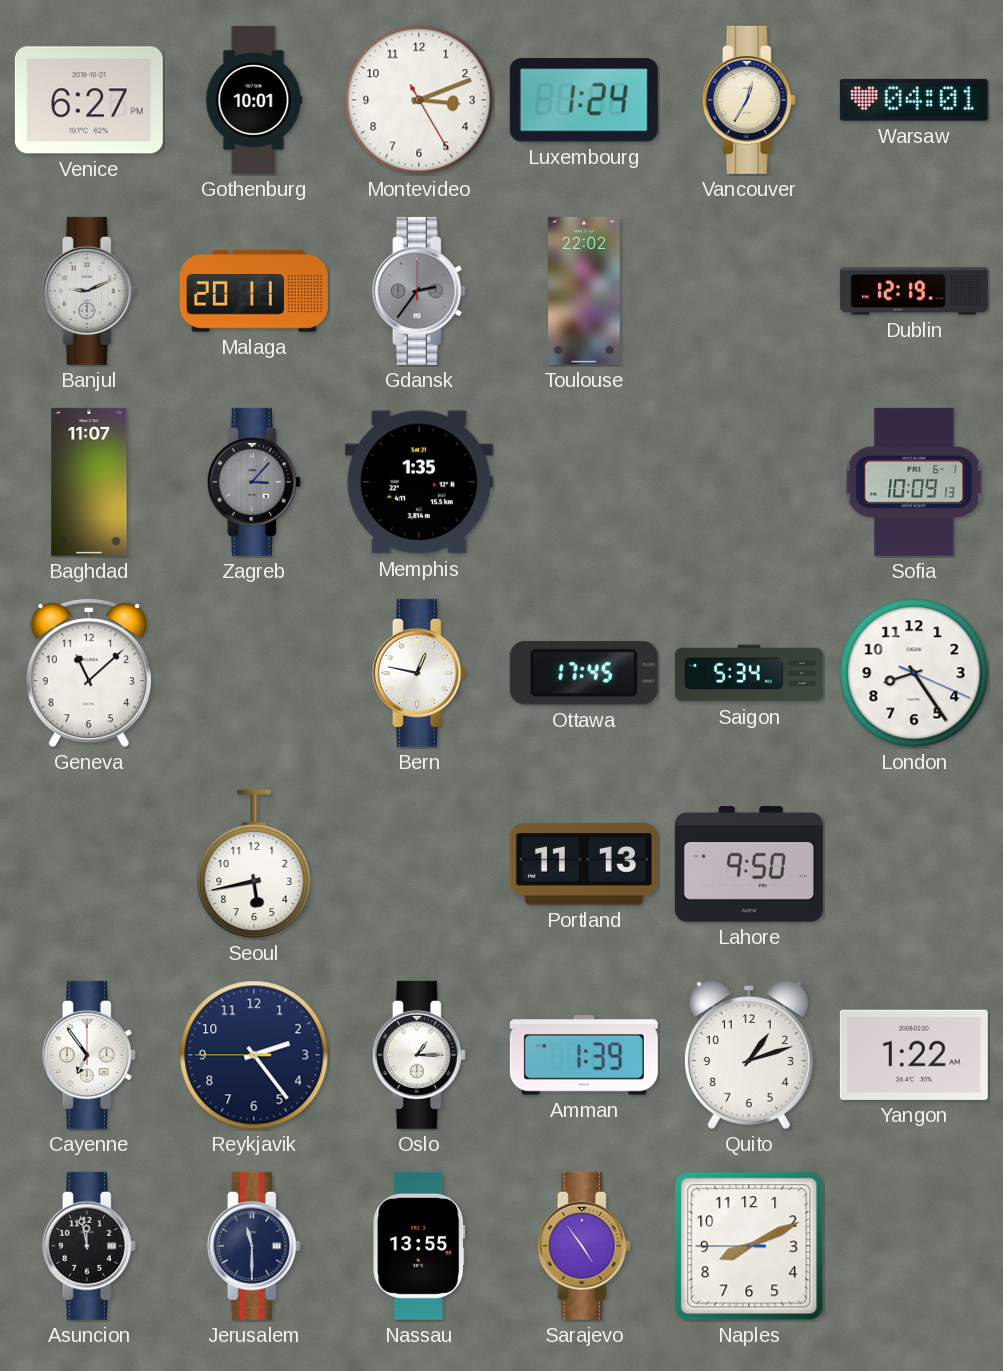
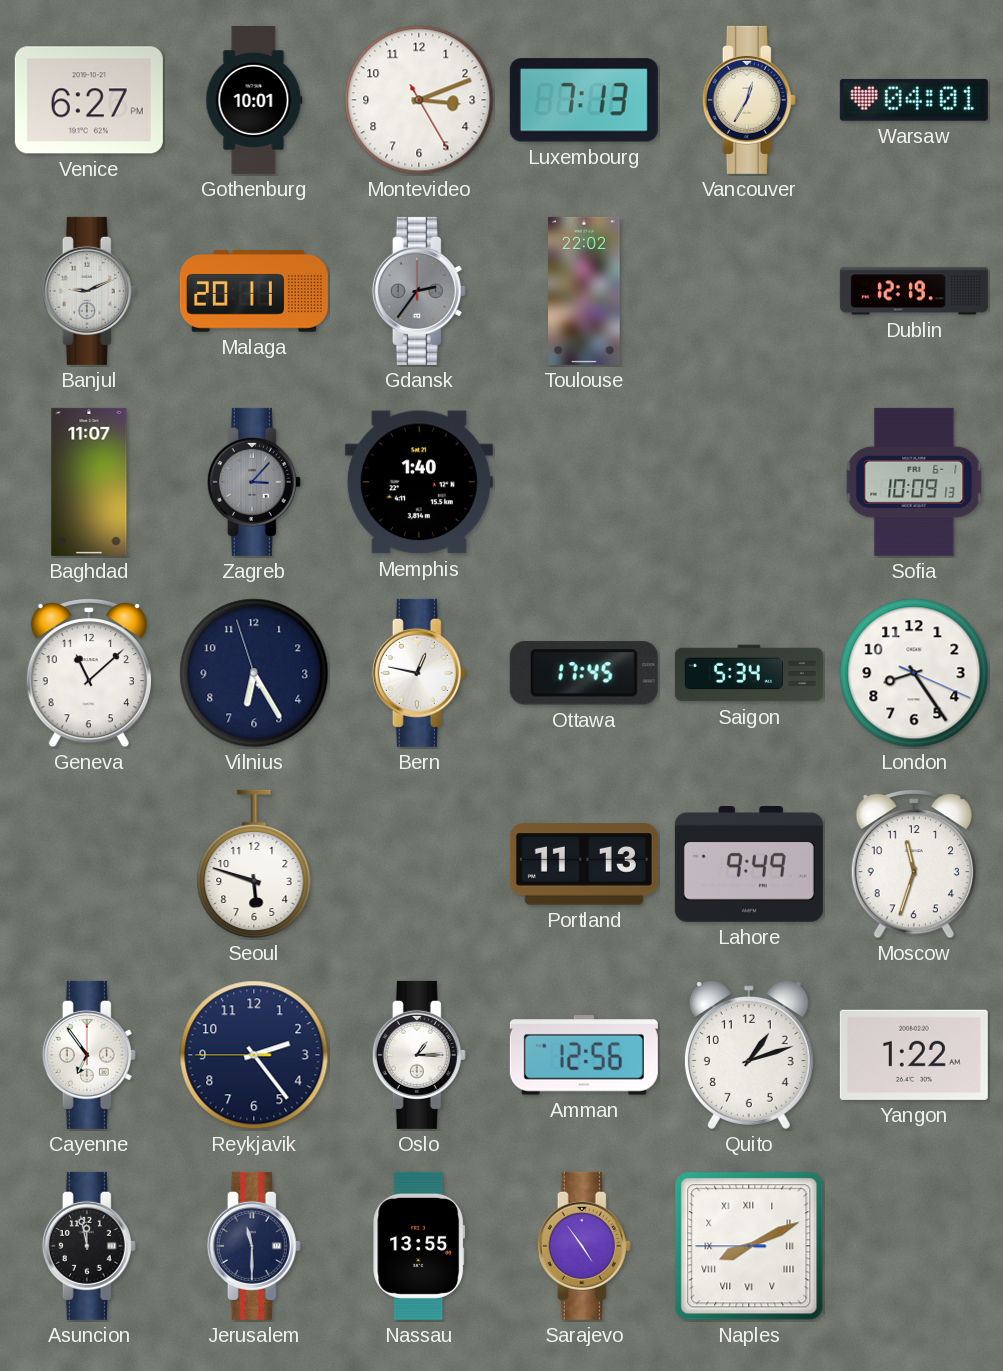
Luxembourg: 1:24 -> 7:13
Memphis: 1:35 -> 1:40
Vilnius: none -> 6:24
Seoul: 5:43 -> 5:48
Lahore: 9:50 -> 9:49
Moscow: none -> 11:33
Amman: 1:39 -> 12:56
Naples numerals: Arabic -> Roman
